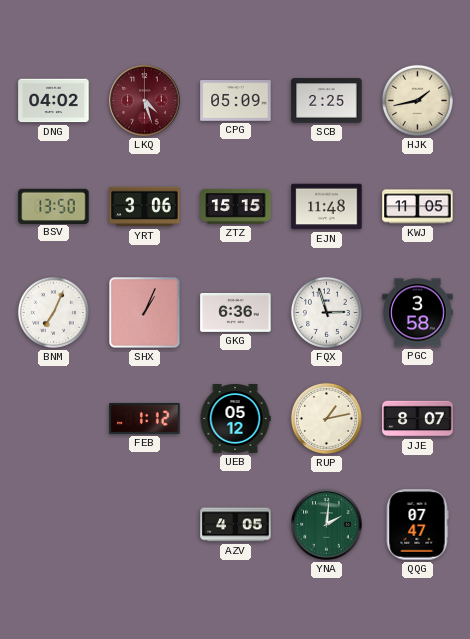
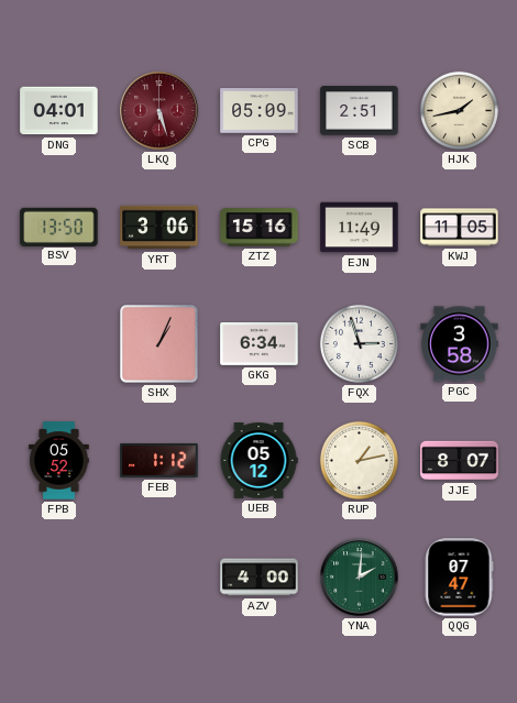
DNG: 04:02 -> 04:01
LKQ: 4:27 -> 5:27
SCB: 2:25 -> 2:51
ZTZ: 15:15 -> 15:16
EJN: 11:48 -> 11:49
BNM: 7:04 -> none
GKG: 6:36 -> 6:34
FPB: none -> 05:52
AZV: 4:05 -> 4:00
